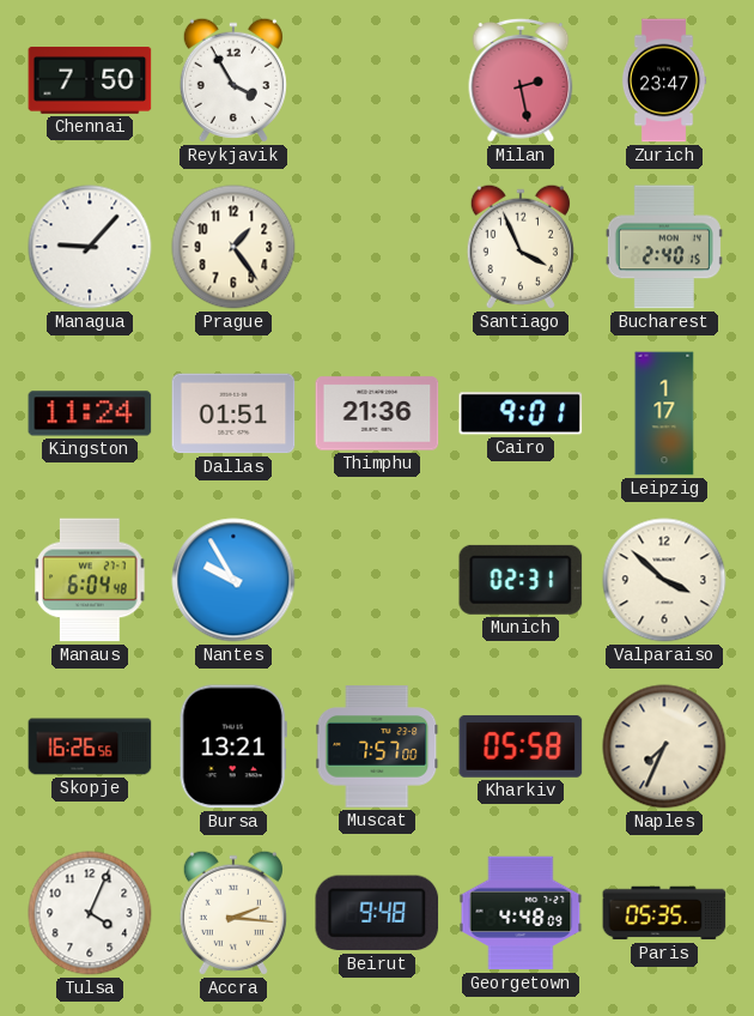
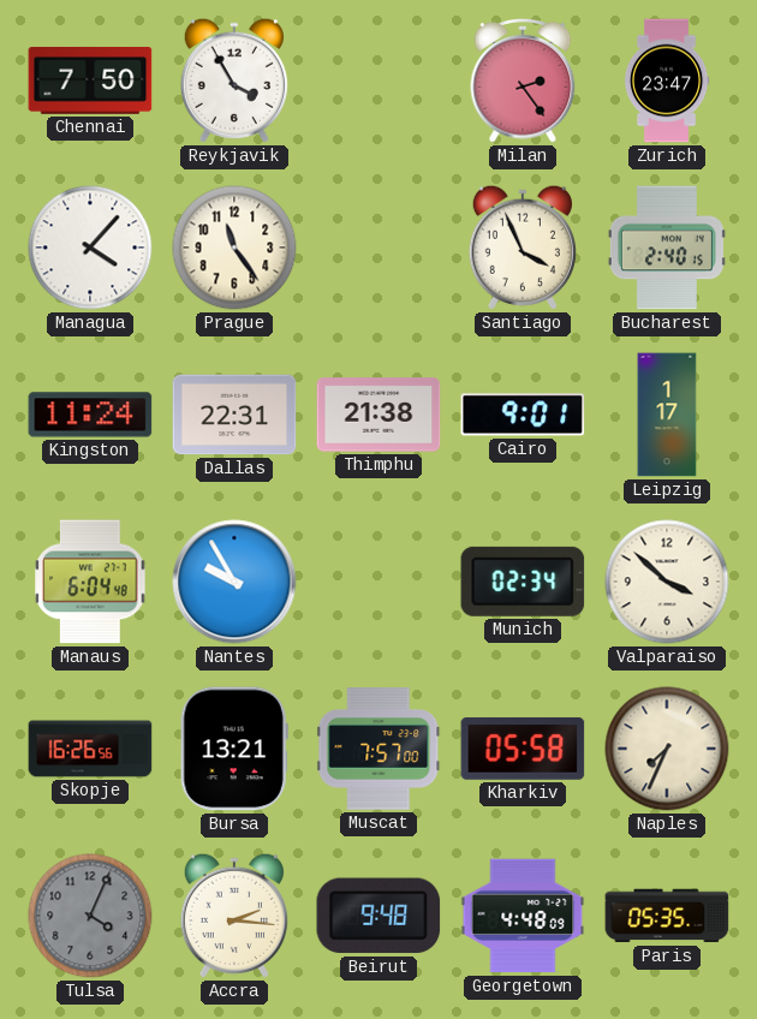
Milan: 2:28 -> 2:24
Managua: 9:07 -> 4:07
Prague: 1:24 -> 11:24
Dallas: 01:51 -> 22:31
Thimphu: 21:36 -> 21:38
Munich: 02:31 -> 02:34
Tulsa dial: white -> grey
